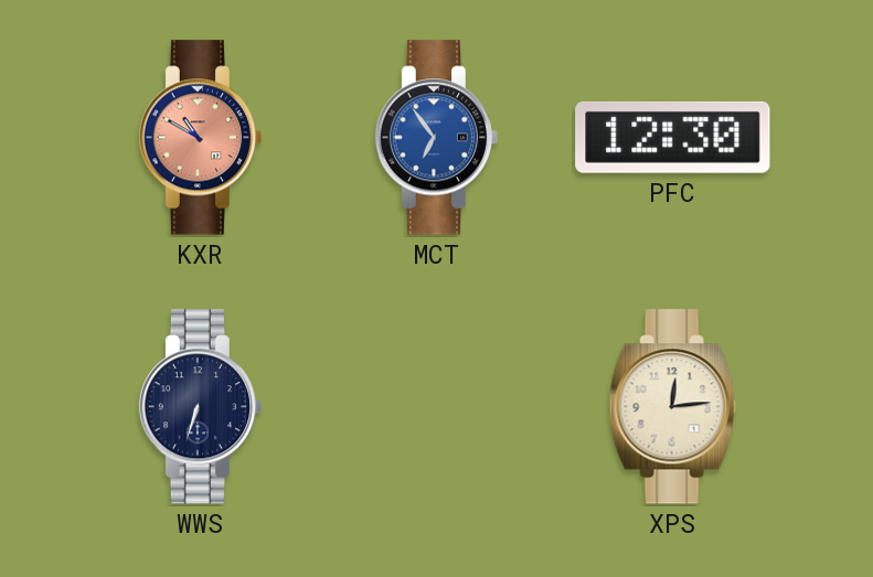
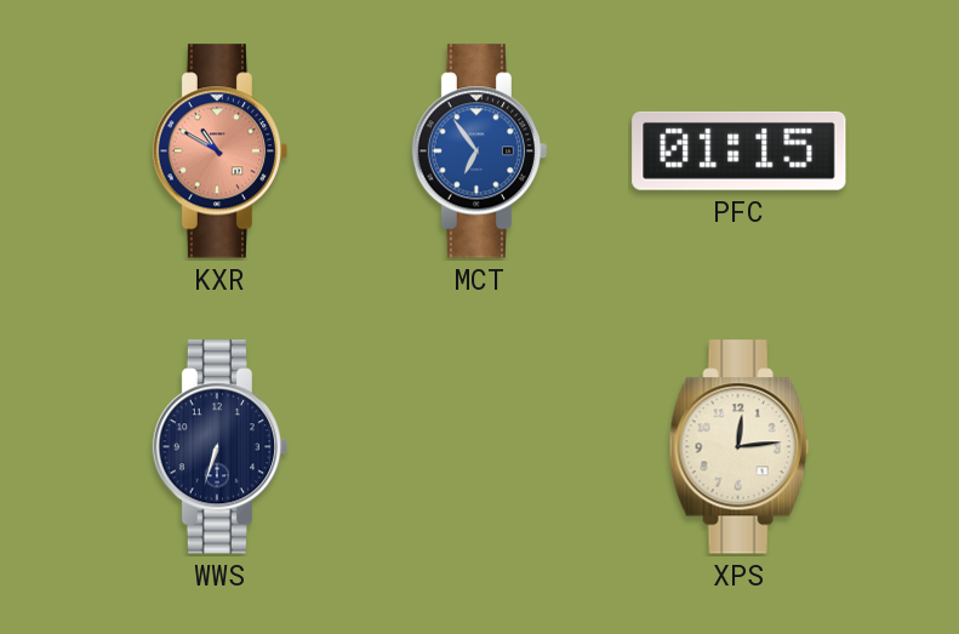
PFC: 12:30 -> 01:15
